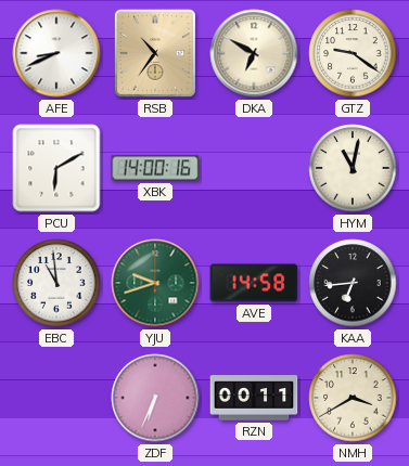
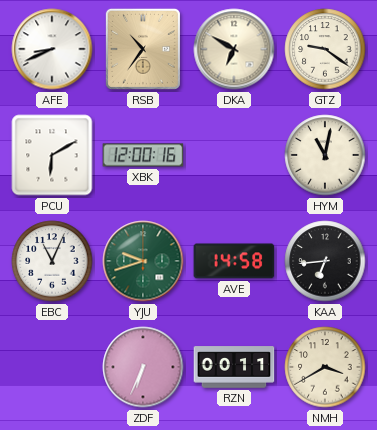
XBK: 14:00 -> 12:00
EBC: 10:59 -> 11:04
